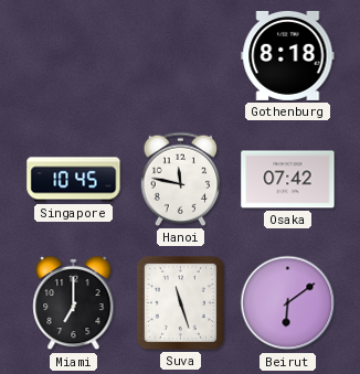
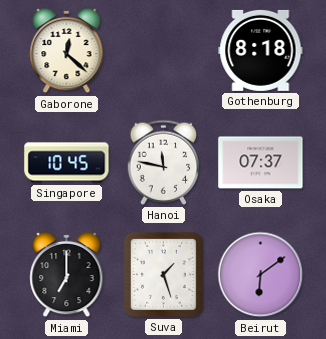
Gaborone: none -> 12:22
Osaka: 07:42 -> 07:37
Suva: 11:27 -> 1:27
